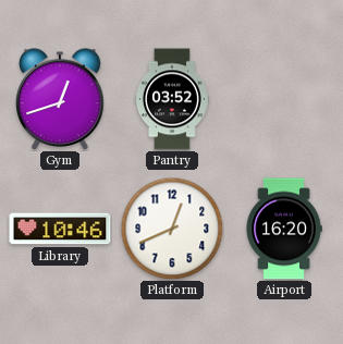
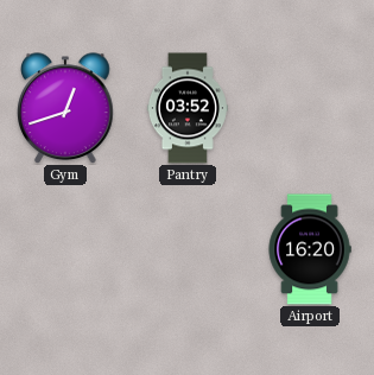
Library: 10:46 -> none
Platform: 12:41 -> none
